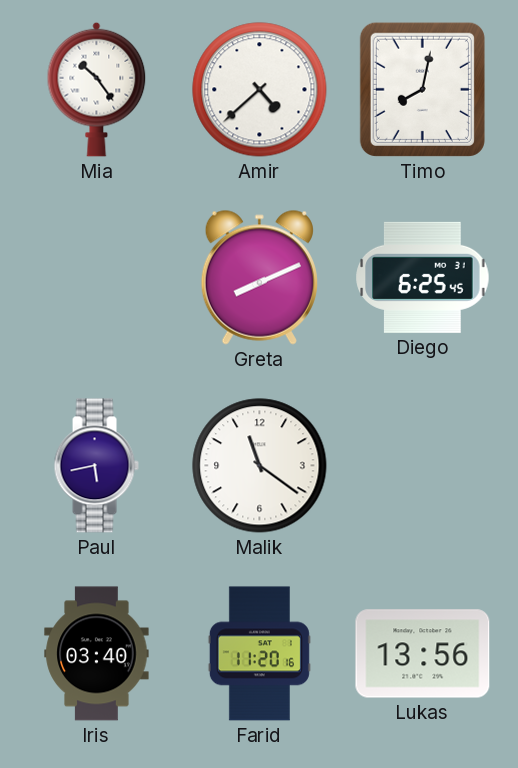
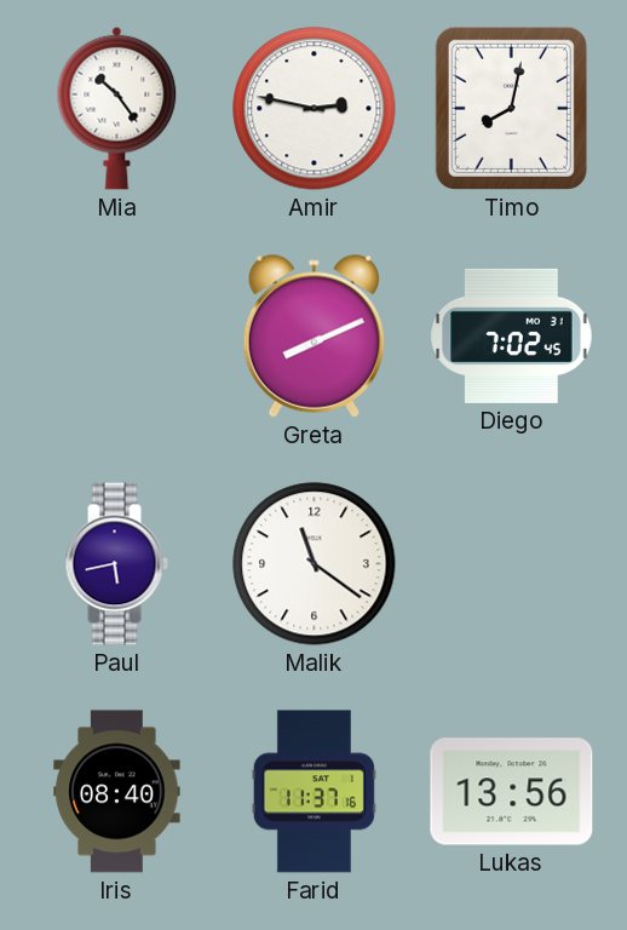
Amir: 4:38 -> 2:47
Diego: 6:25 -> 7:02
Iris: 03:40 -> 08:40
Farid: 11:20 -> 11:37
